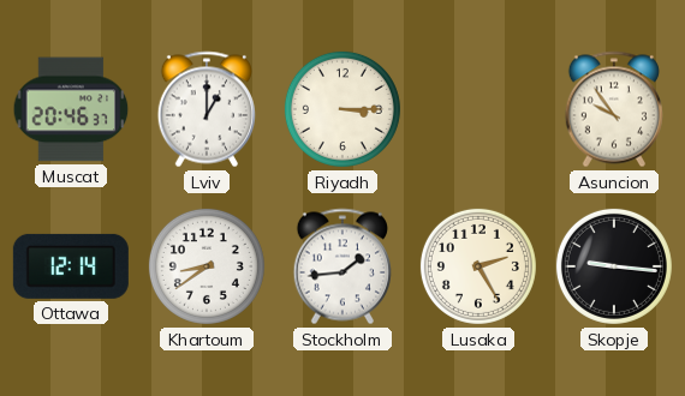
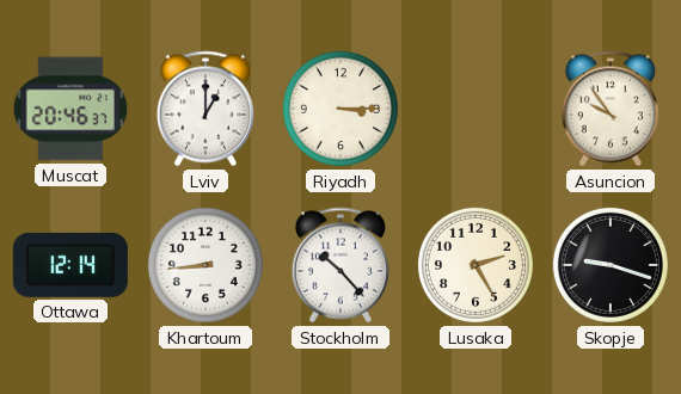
Khartoum: 8:39 -> 8:44
Stockholm: 1:44 -> 10:23
Skopje: 9:16 -> 9:18
